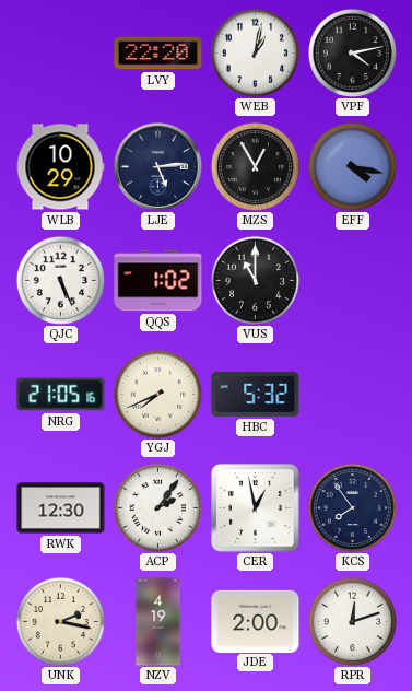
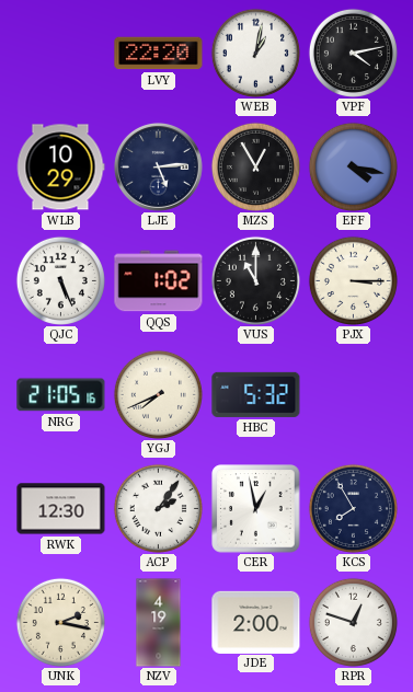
PJX: none -> 3:15
KCS: 7:54 -> 7:55
RPR: 12:12 -> 12:48
